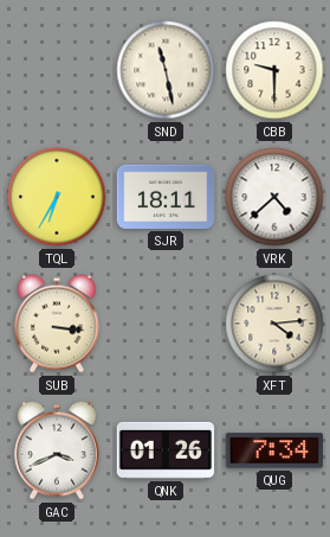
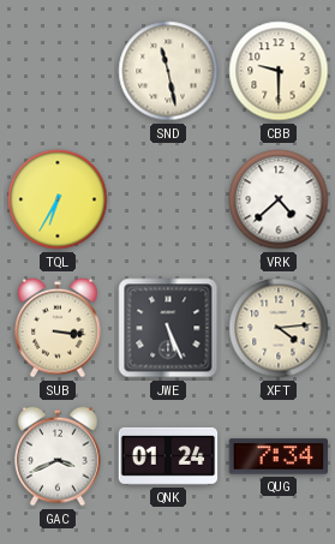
SJR: 18:11 -> none
JWE: none -> 5:26
QNK: 01:26 -> 01:24
